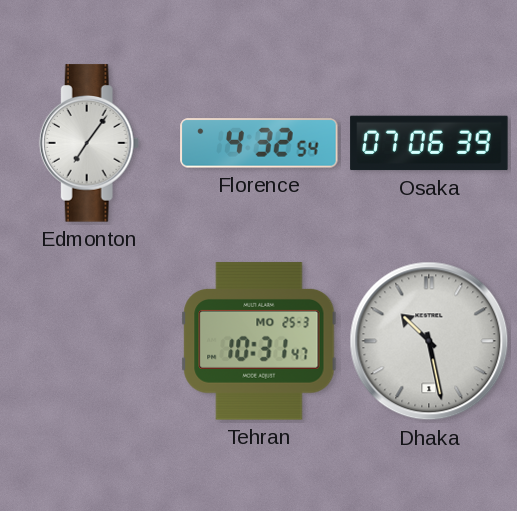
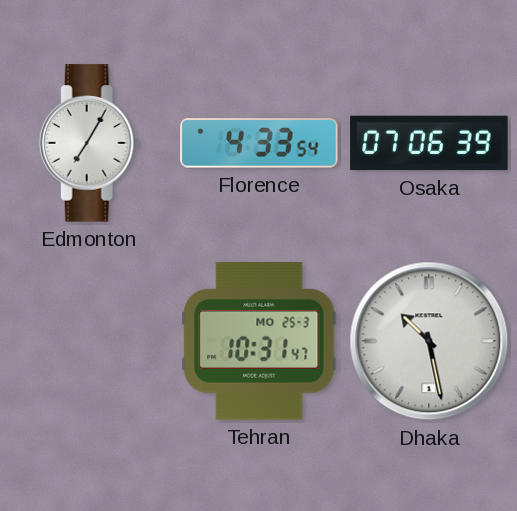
Edmonton: 7:06 -> 7:05
Florence: 4:32 -> 4:33
